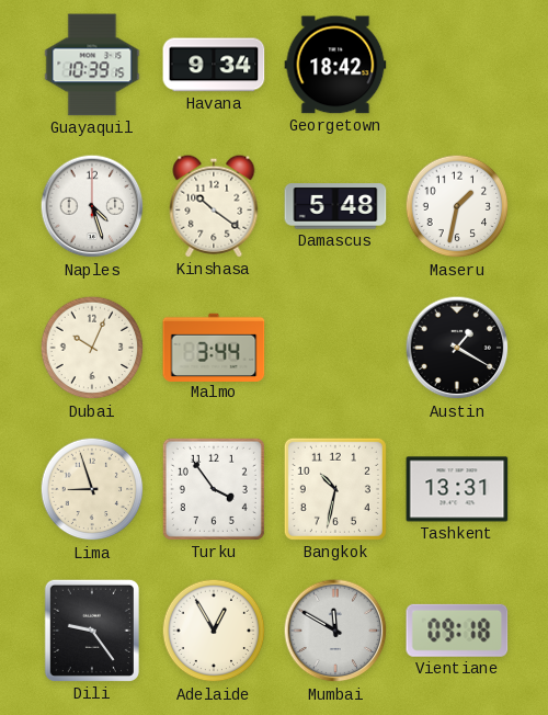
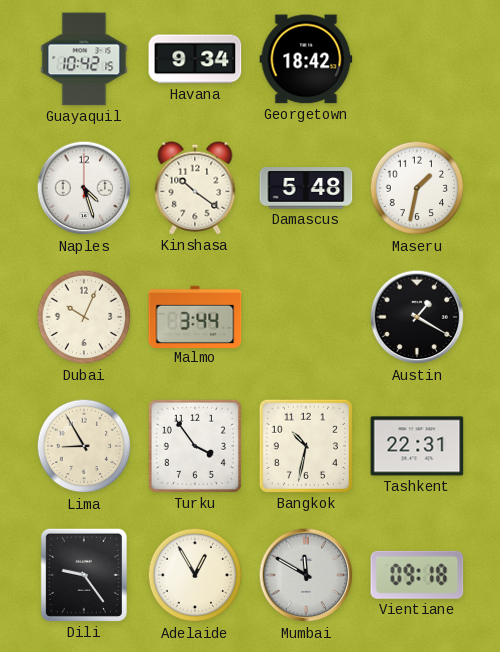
Guayaquil: 10:39 -> 10:42
Lima: 8:57 -> 8:55
Tashkent: 13:31 -> 22:31
